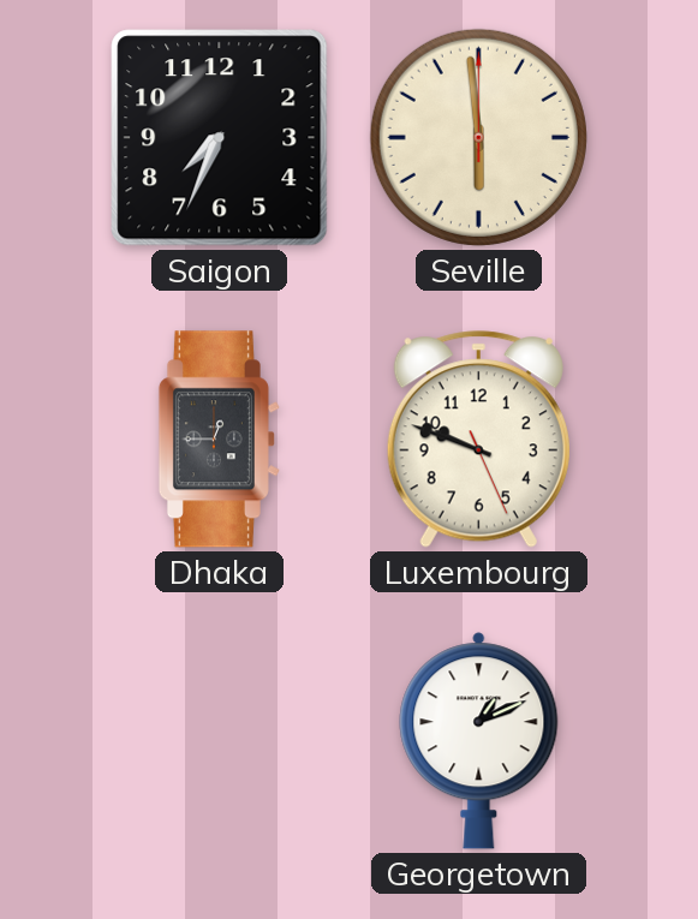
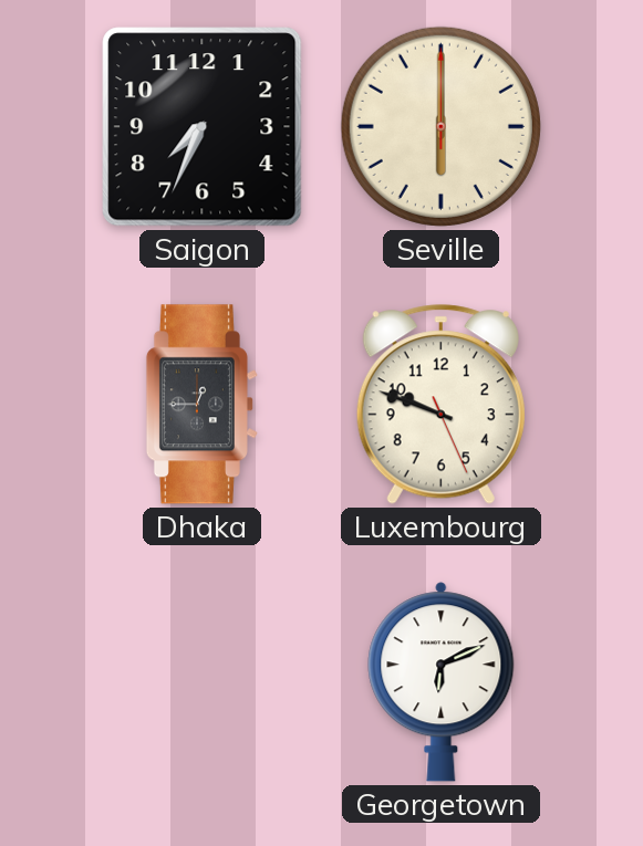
Seville: 5:59 -> 6:00
Georgetown: 1:11 -> 6:11
